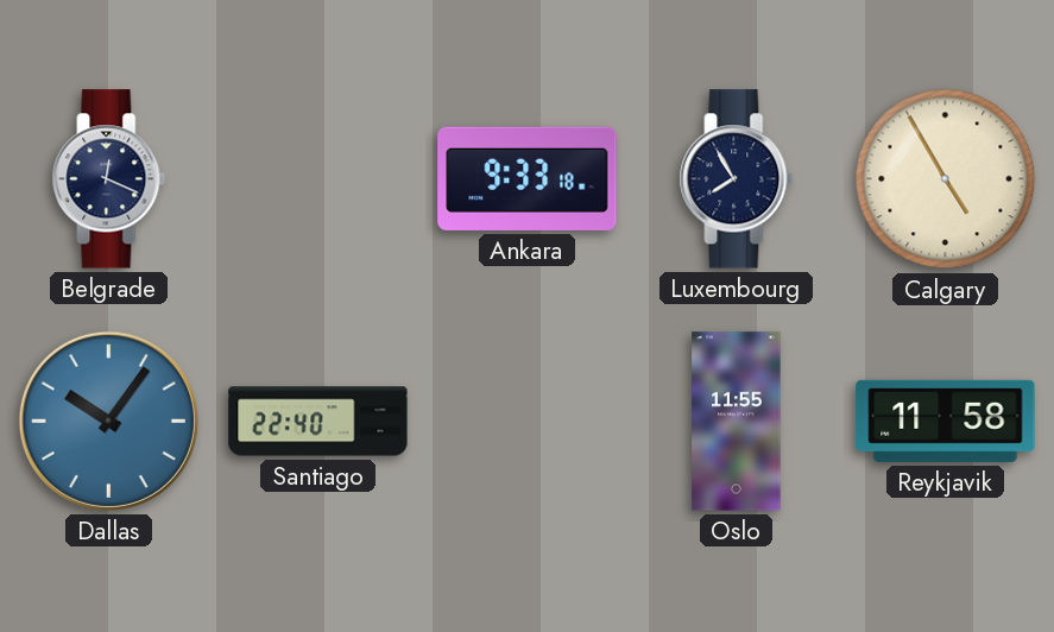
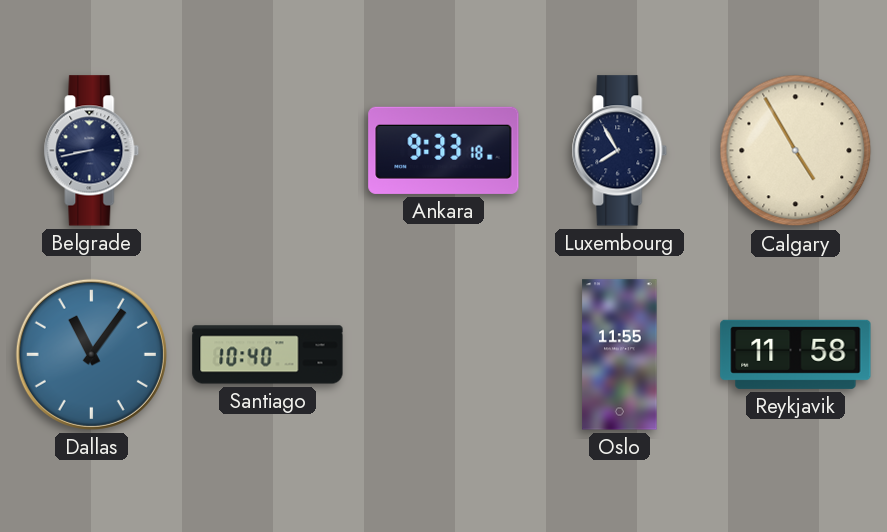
Belgrade: 12:19 -> 8:43
Dallas: 10:06 -> 11:06
Santiago: 22:40 -> 10:40
